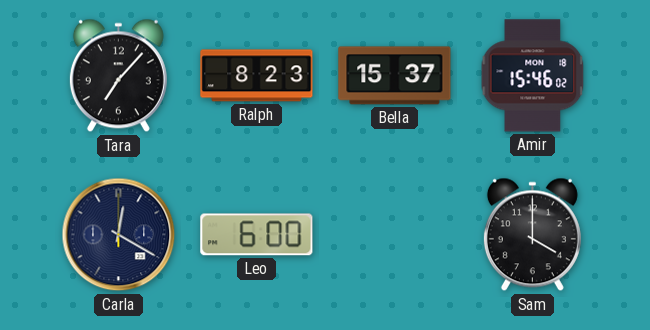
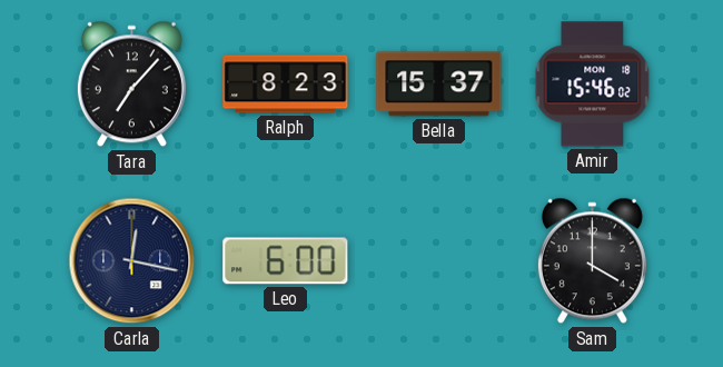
Carla: 12:20 -> 12:17
